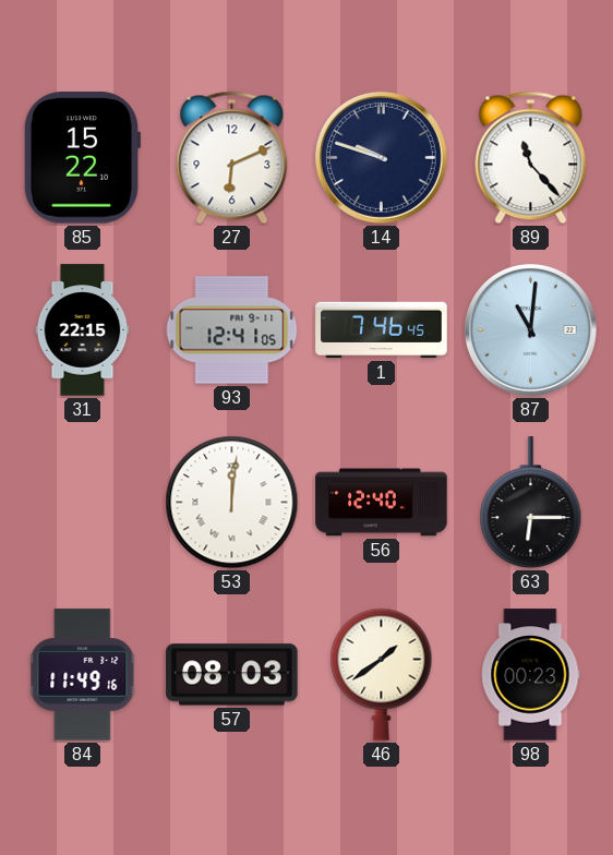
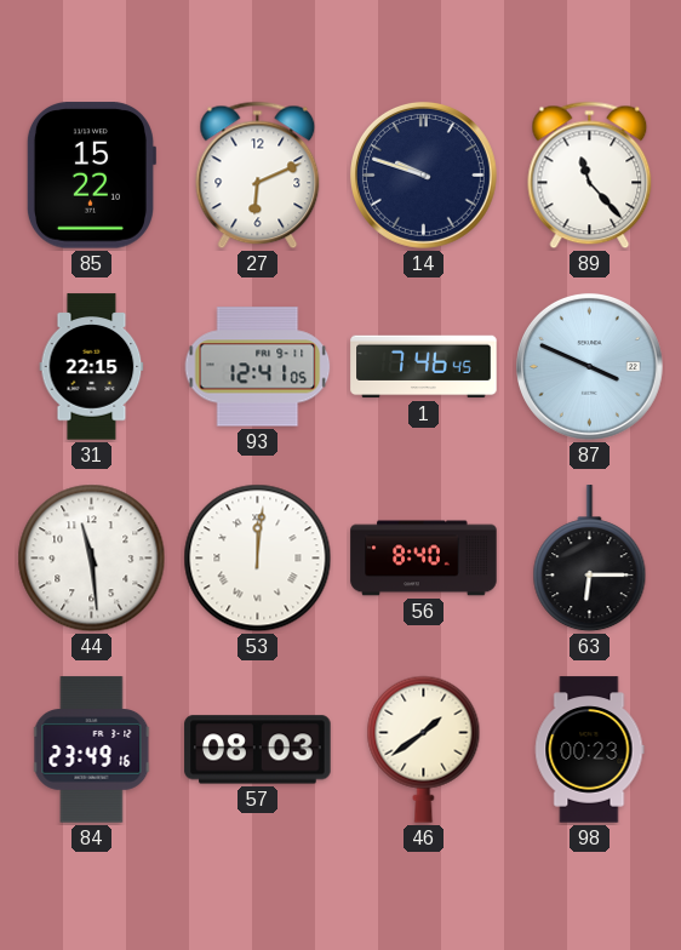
87: 11:01 -> 3:49
44: none -> 11:29
56: 12:40 -> 8:40
84: 11:49 -> 23:49
